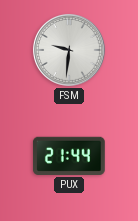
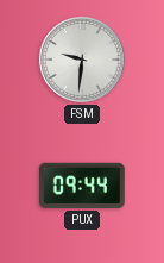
PUX: 21:44 -> 09:44
